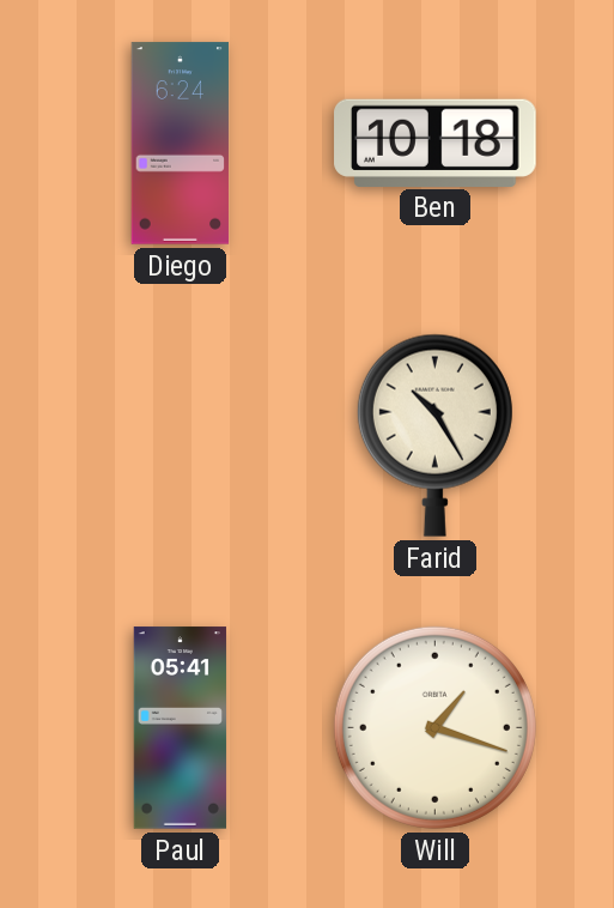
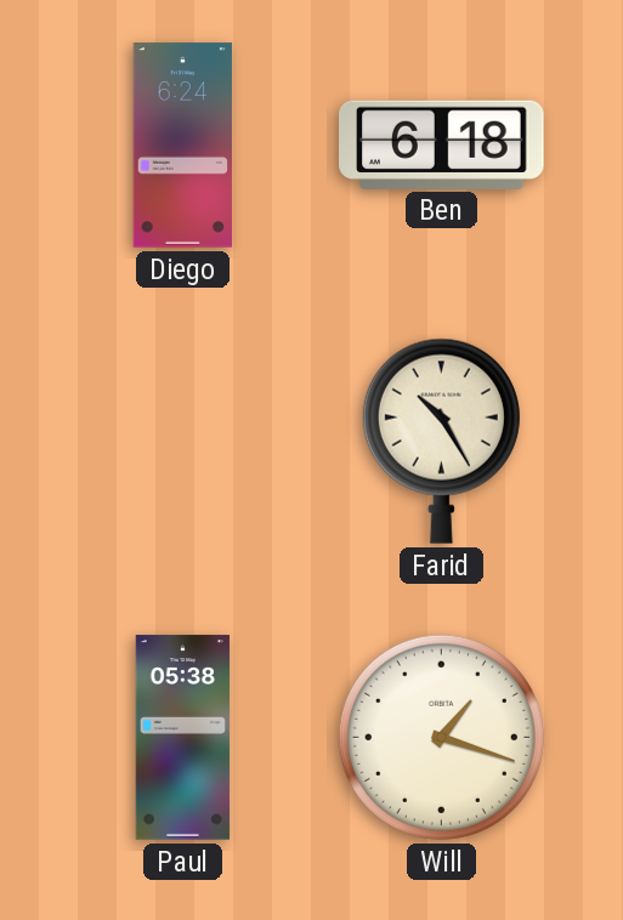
Ben: 10:18 -> 6:18
Paul: 05:41 -> 05:38
